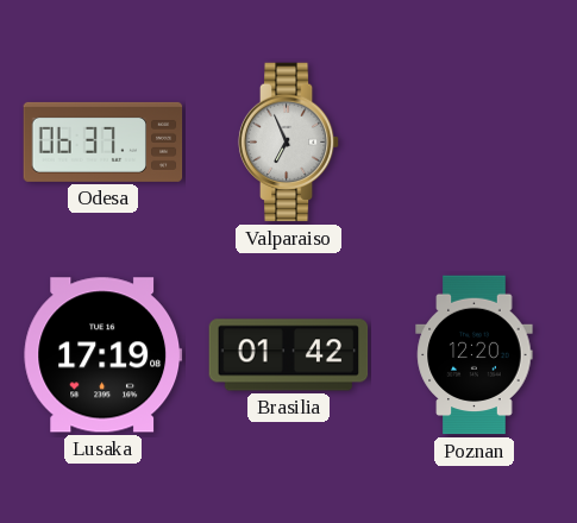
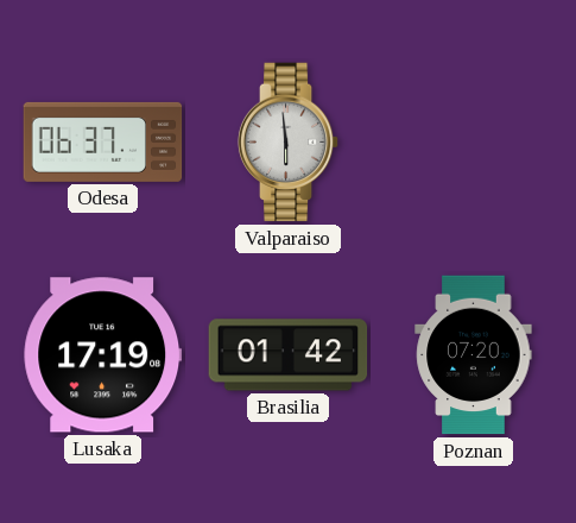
Valparaiso: 6:56 -> 5:59
Poznan: 12:20 -> 07:20
